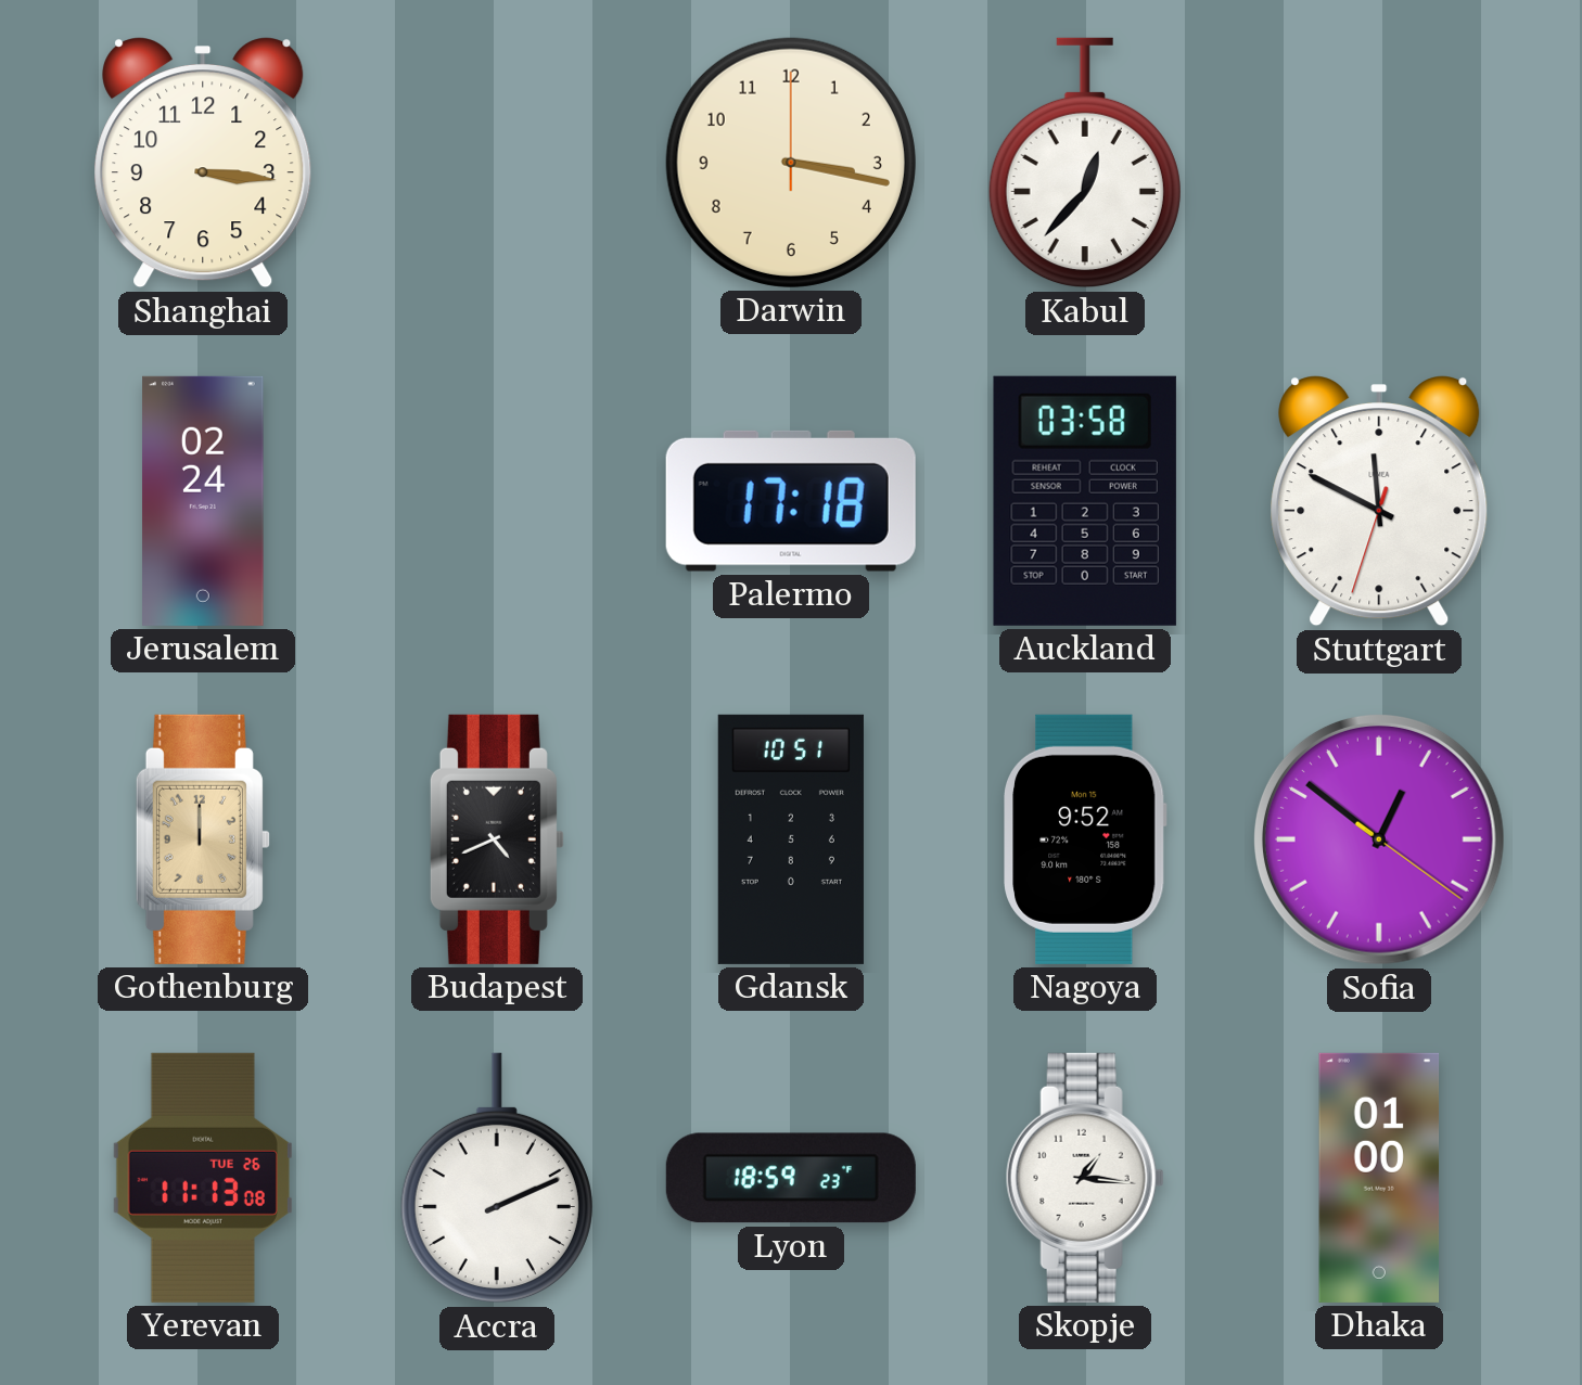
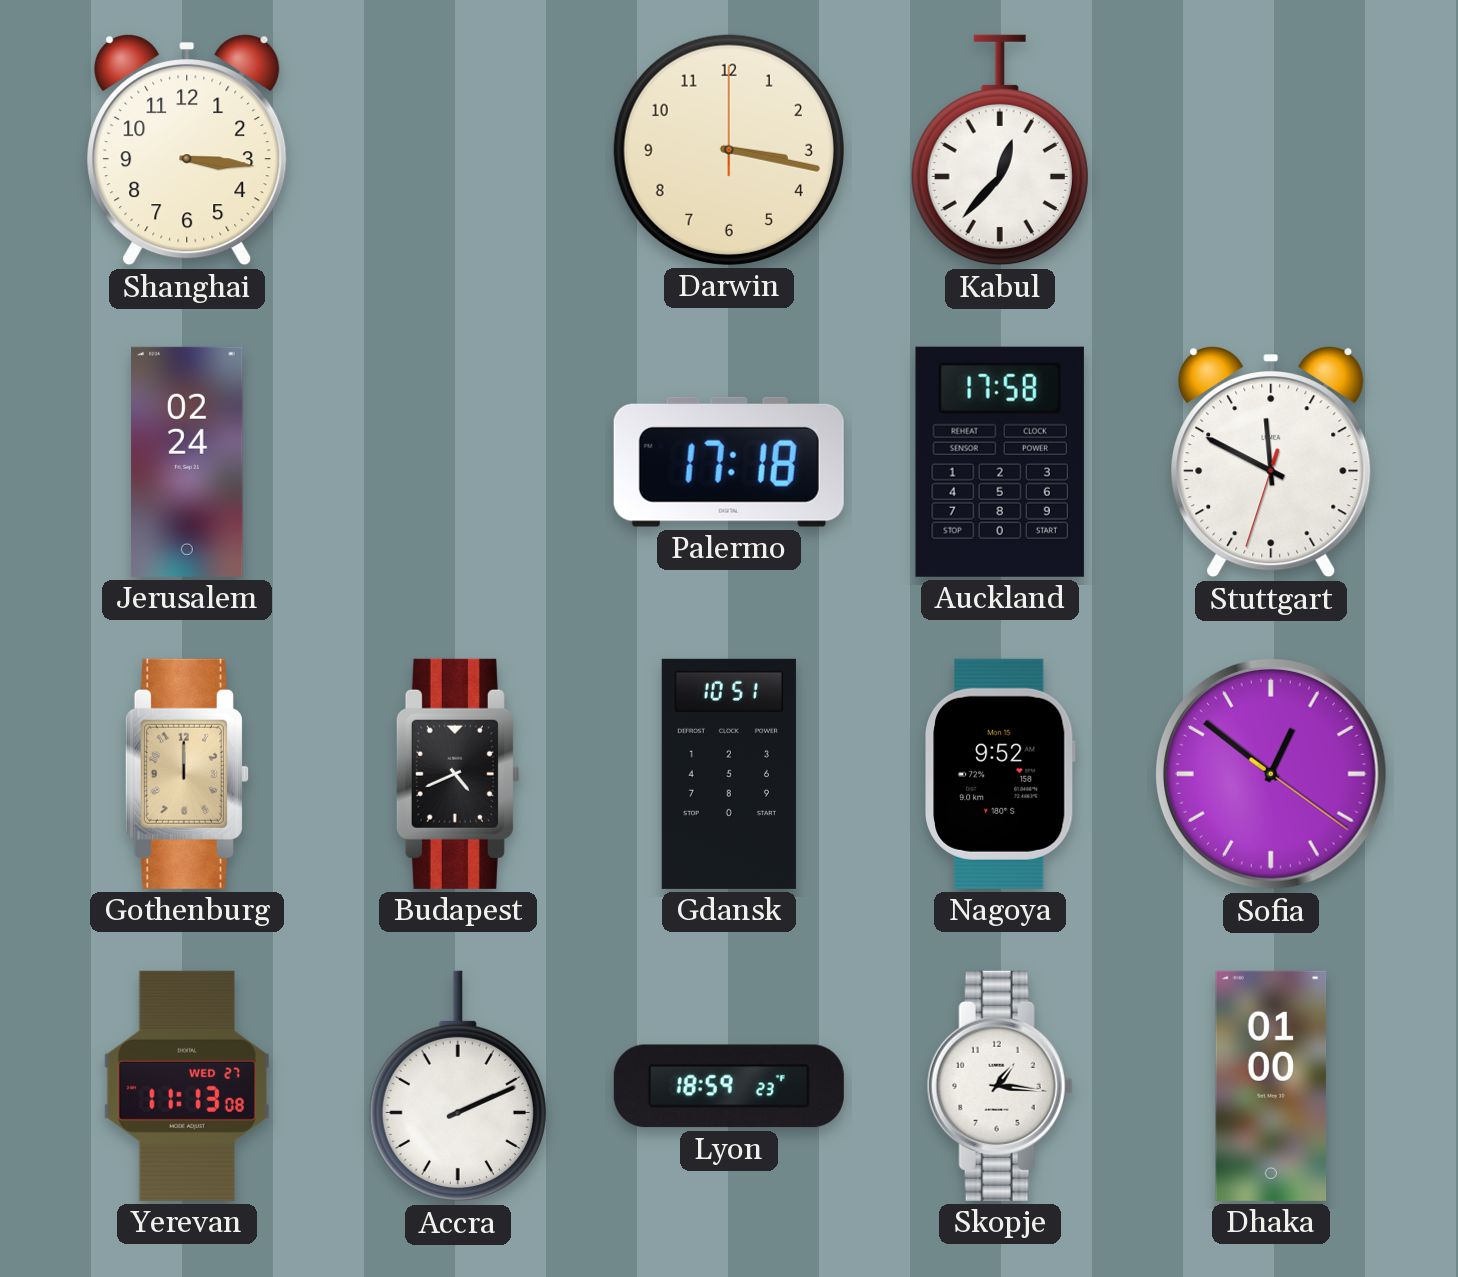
Auckland: 03:58 -> 17:58
Yerevan date: TUE 26 -> WED 27
